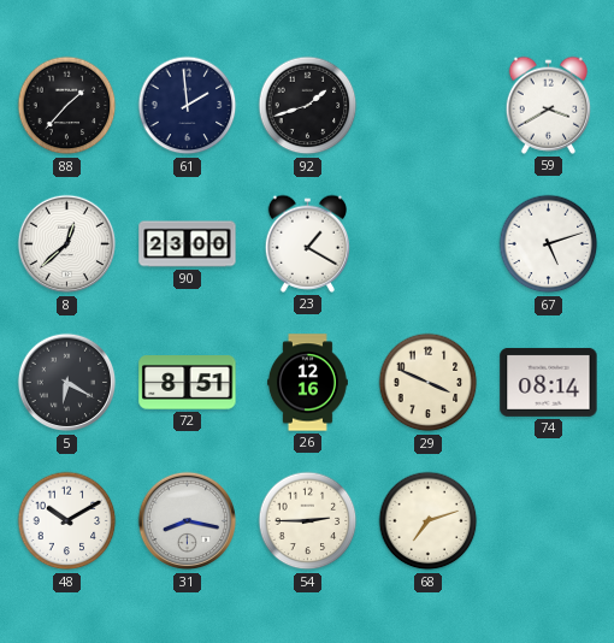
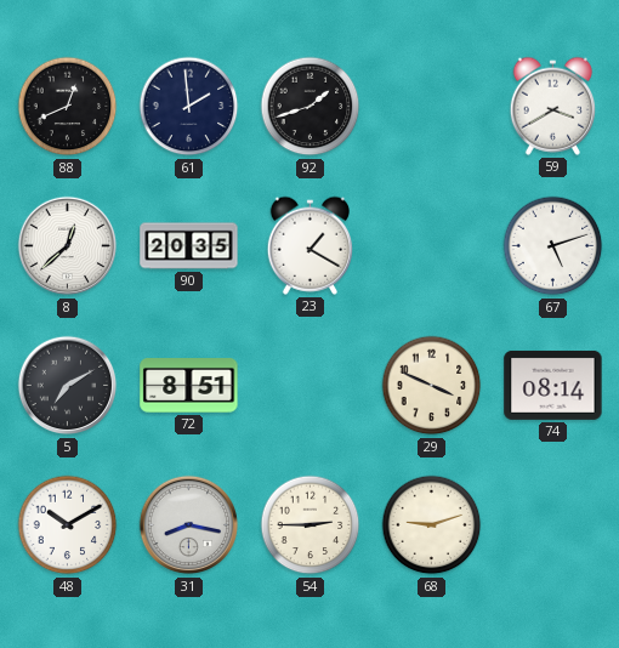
88: 1:37 -> 12:41
90: 23:00 -> 20:35
5: 6:20 -> 7:10
26: 12:16 -> none
68: 7:12 -> 9:12
